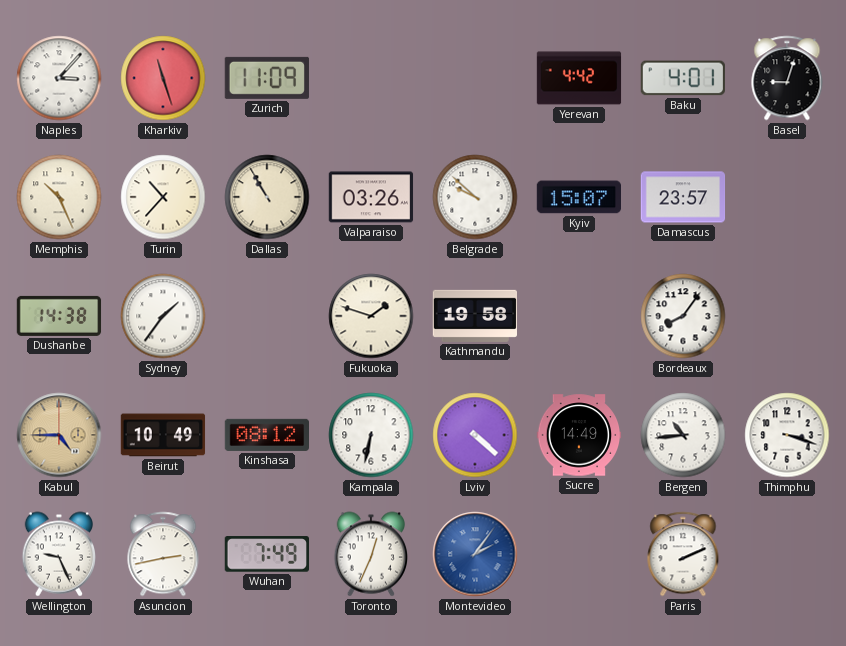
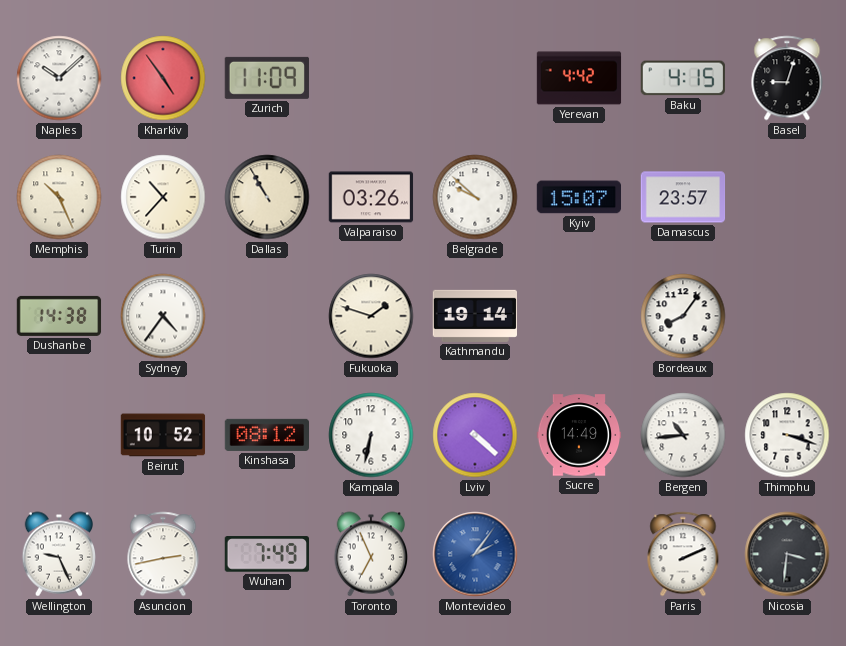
Naples: 3:07 -> 10:08
Kharkiv: 11:27 -> 4:54
Baku: 4:01 -> 4:15
Sydney: 1:36 -> 4:36
Kathmandu: 19:58 -> 19:14
Kabul: 4:45 -> none
Beirut: 10:49 -> 10:52
Toronto: 12:34 -> 6:56
Nicosia: none -> 3:31
